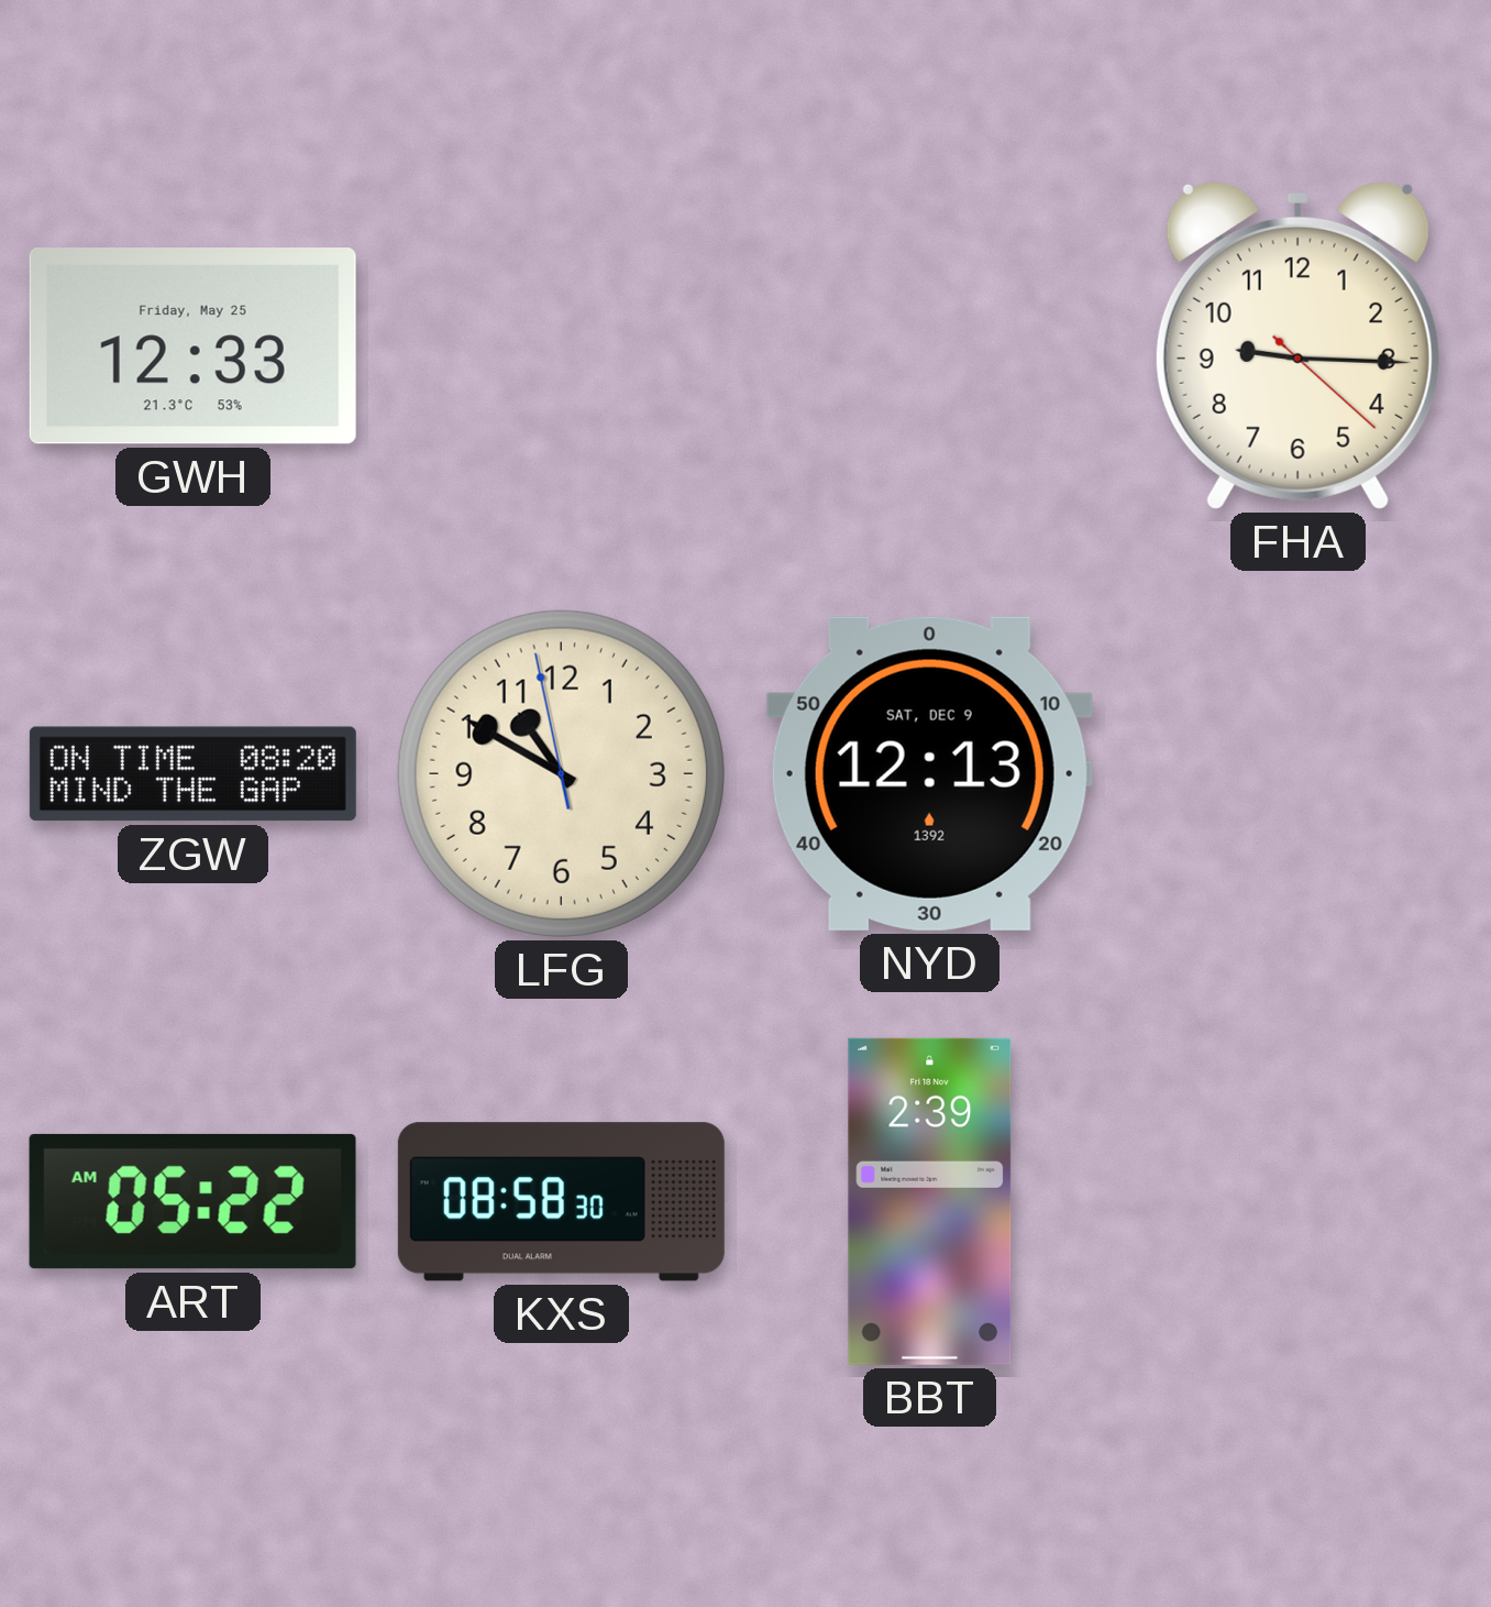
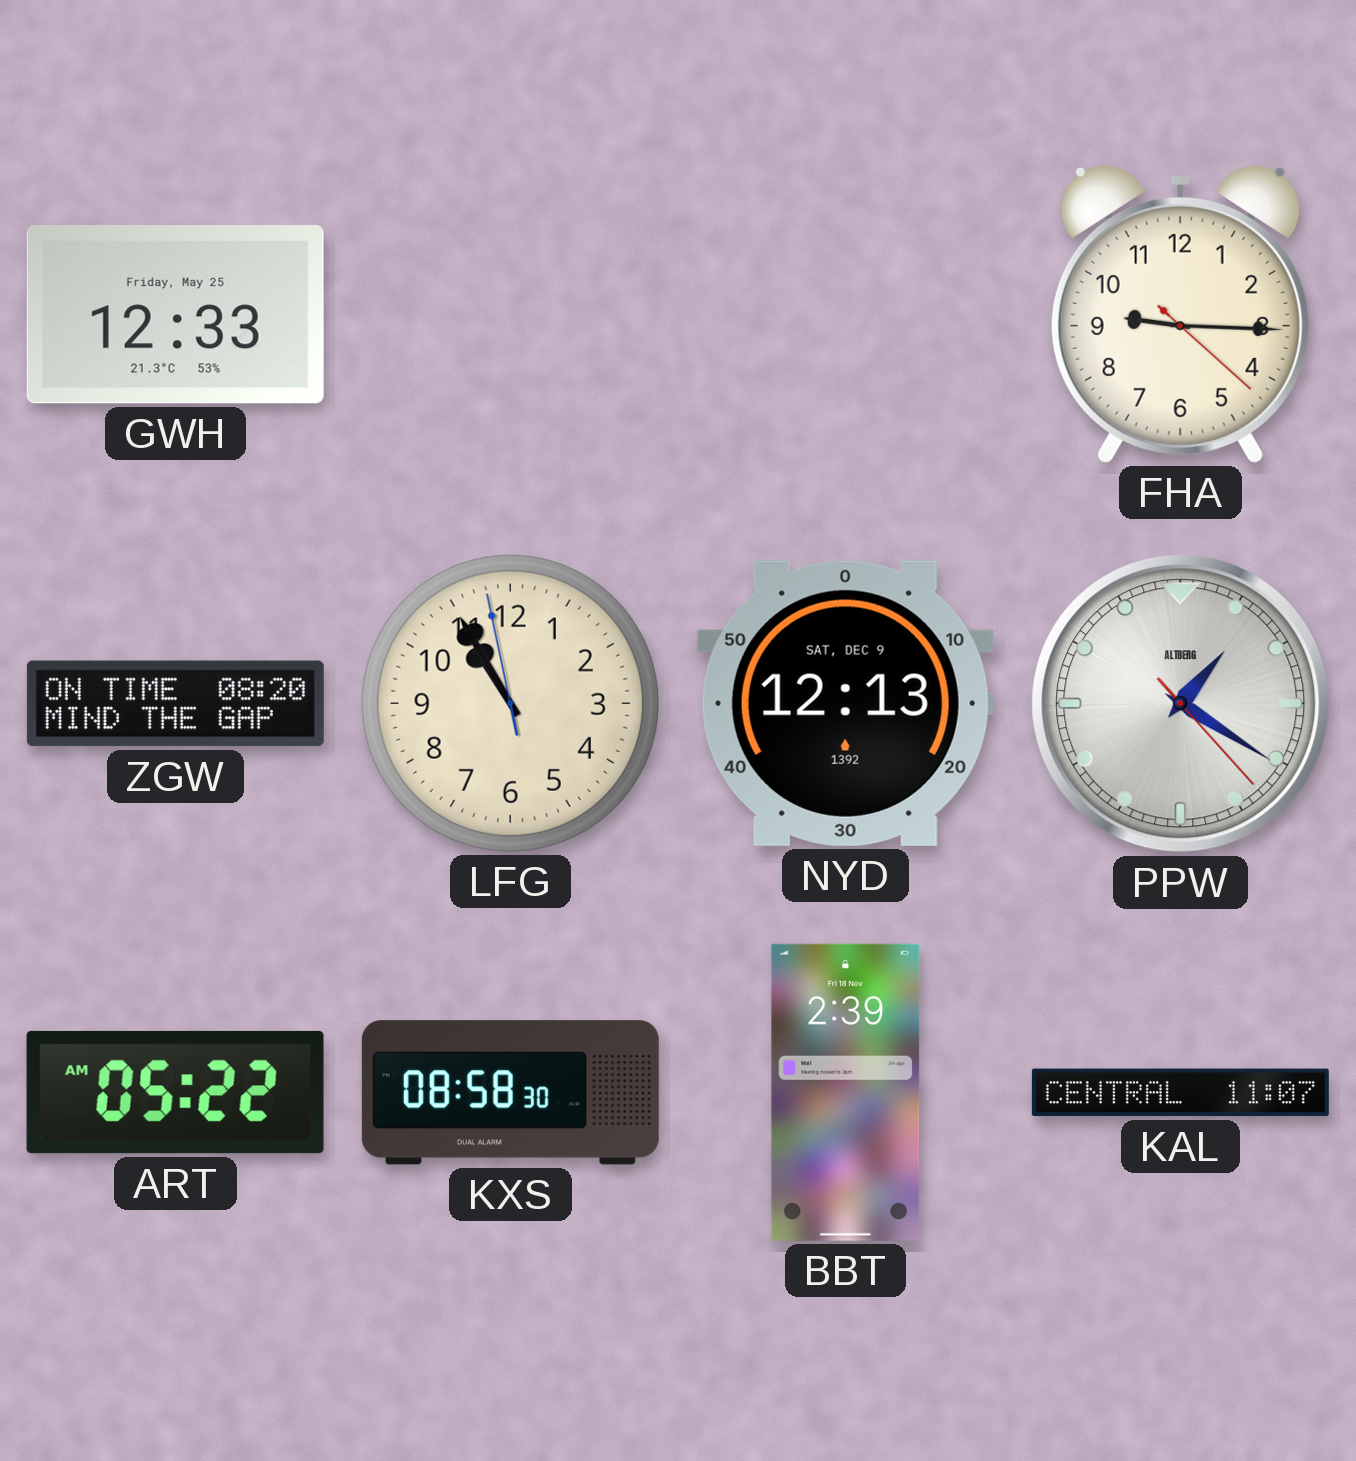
LFG: 10:49 -> 10:54
PPW: none -> 1:20
KAL: none -> 11:07
